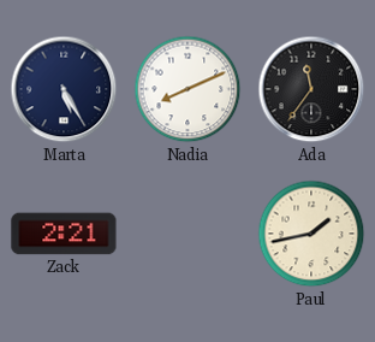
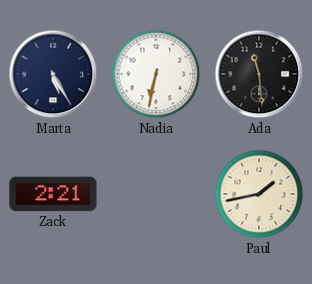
Nadia: 8:11 -> 6:32
Ada: 11:36 -> 11:29
